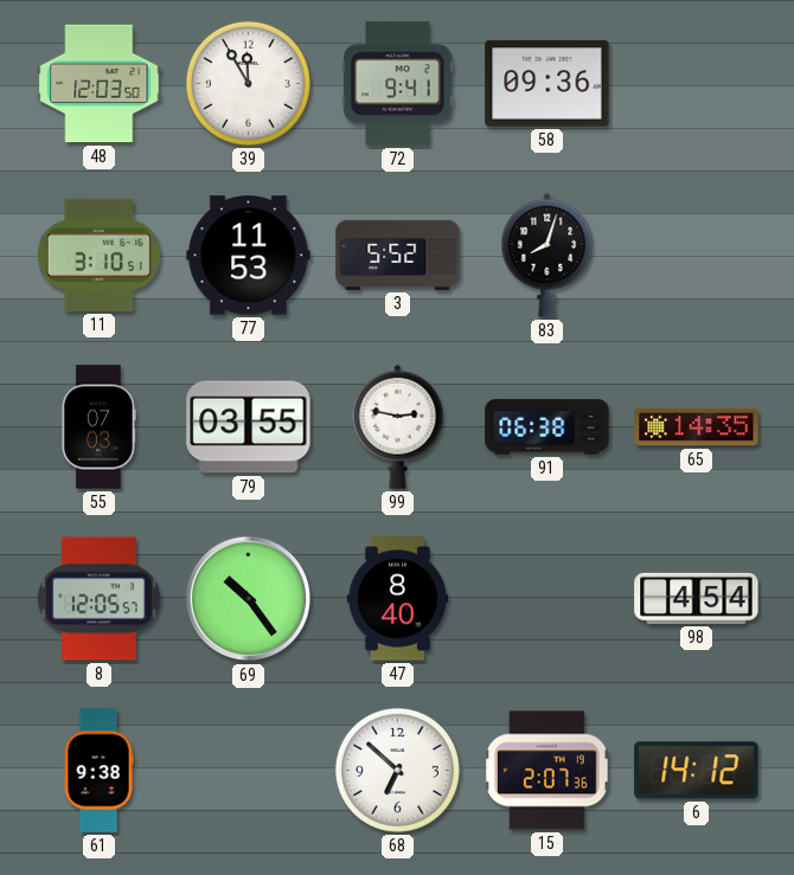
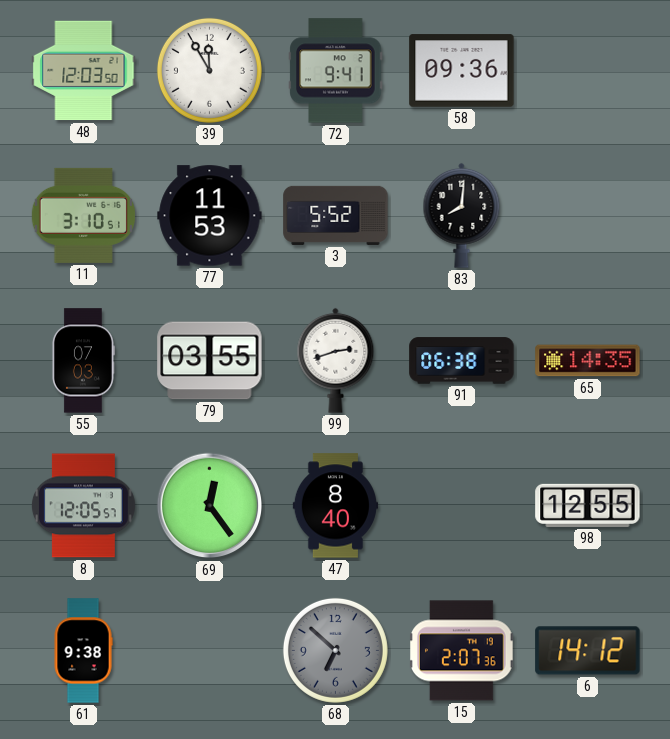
83: 8:03 -> 8:01
99: 2:47 -> 2:42
69: 10:24 -> 12:24
98: 4:54 -> 12:55
68 dial: white -> grey
